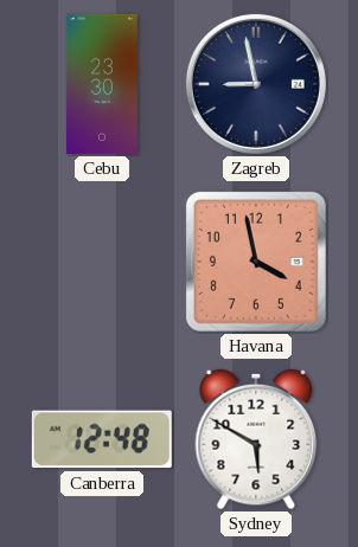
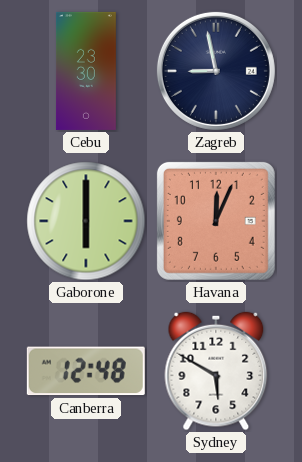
Gaborone: none -> 6:00
Havana: 3:58 -> 12:04
